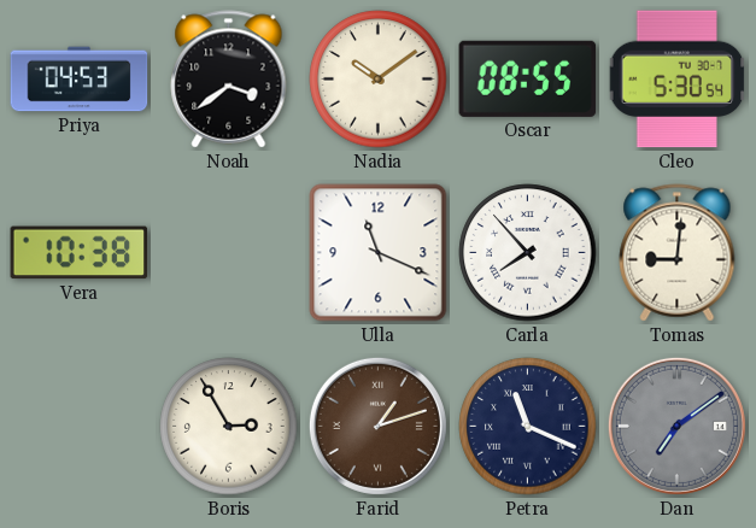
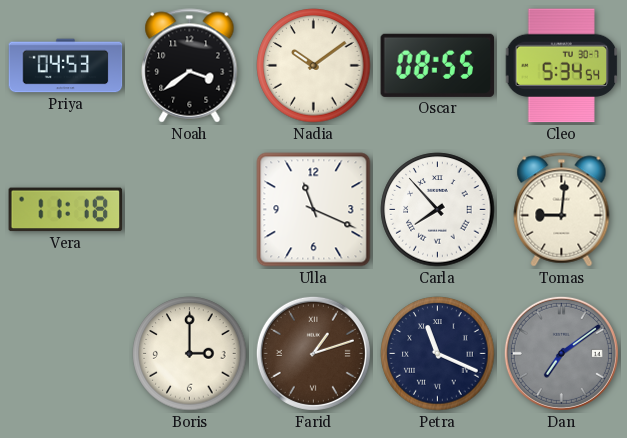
Cleo: 5:30 -> 5:34
Vera: 10:38 -> 11:18
Boris: 2:55 -> 3:00
